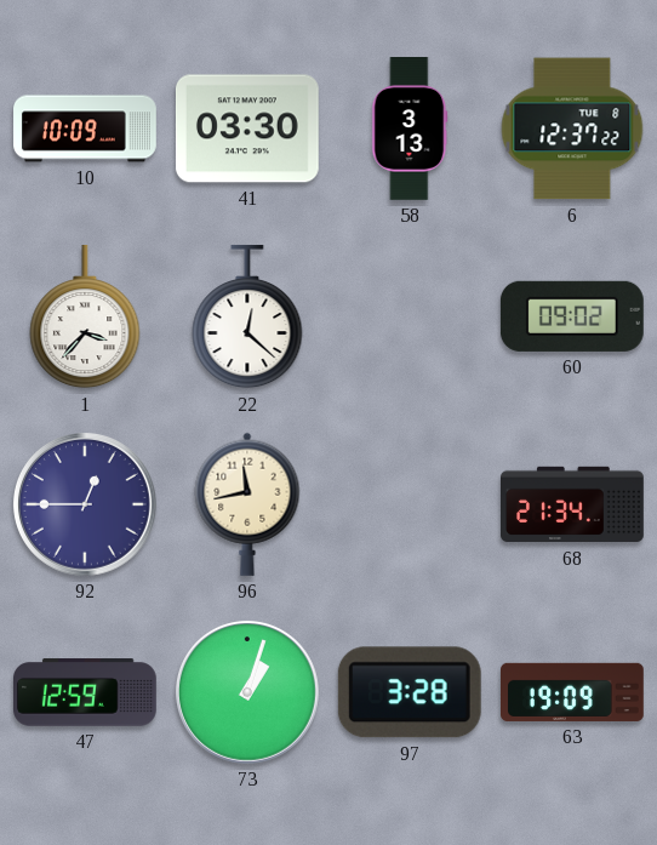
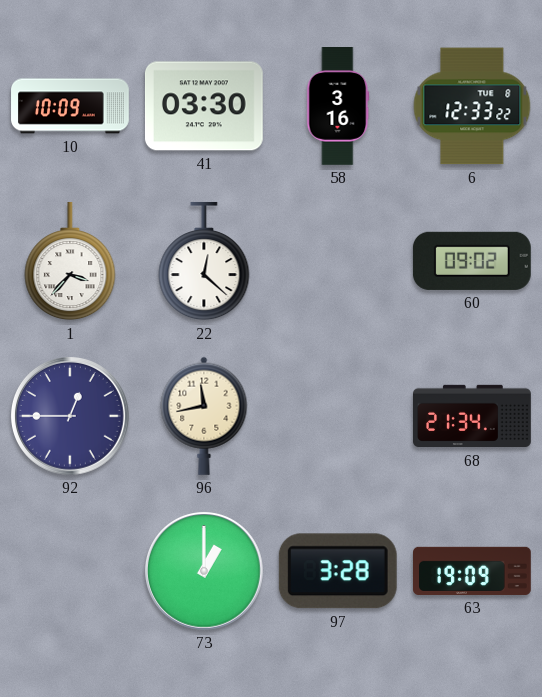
58: 3:13 -> 3:16
6: 12:37 -> 12:33
47: 12:59 -> none
73: 1:03 -> 1:00
